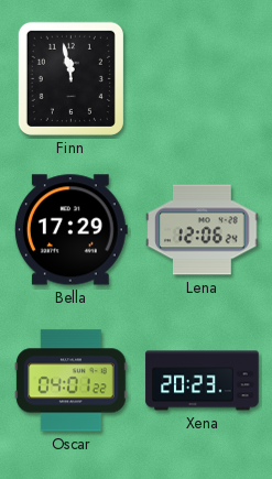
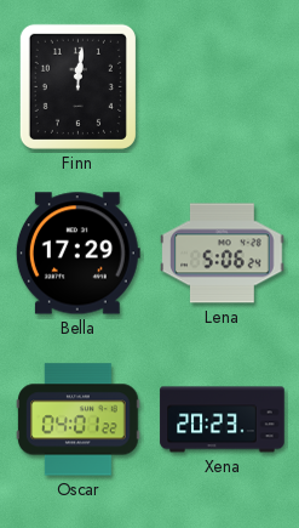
Finn: 11:58 -> 12:01
Lena: 12:06 -> 5:06
